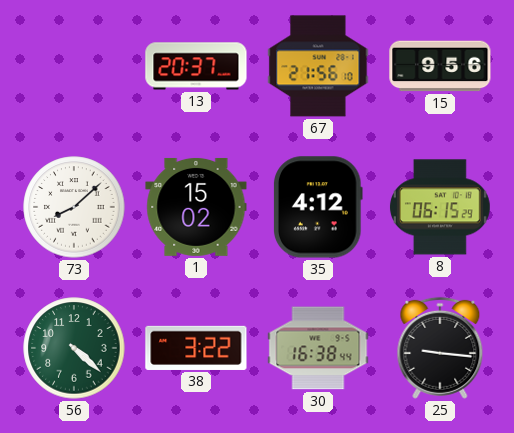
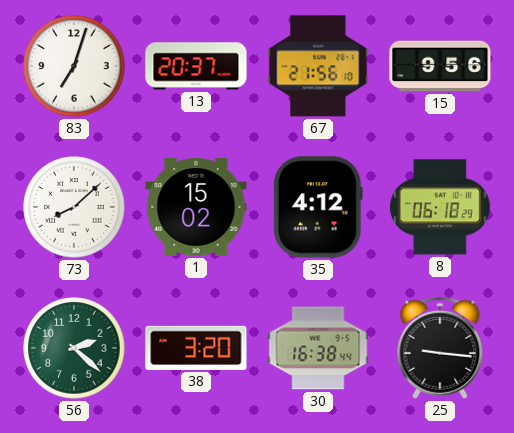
83: none -> 7:03
8: 06:15 -> 06:18
56: 4:22 -> 2:22
38: 3:22 -> 3:20
